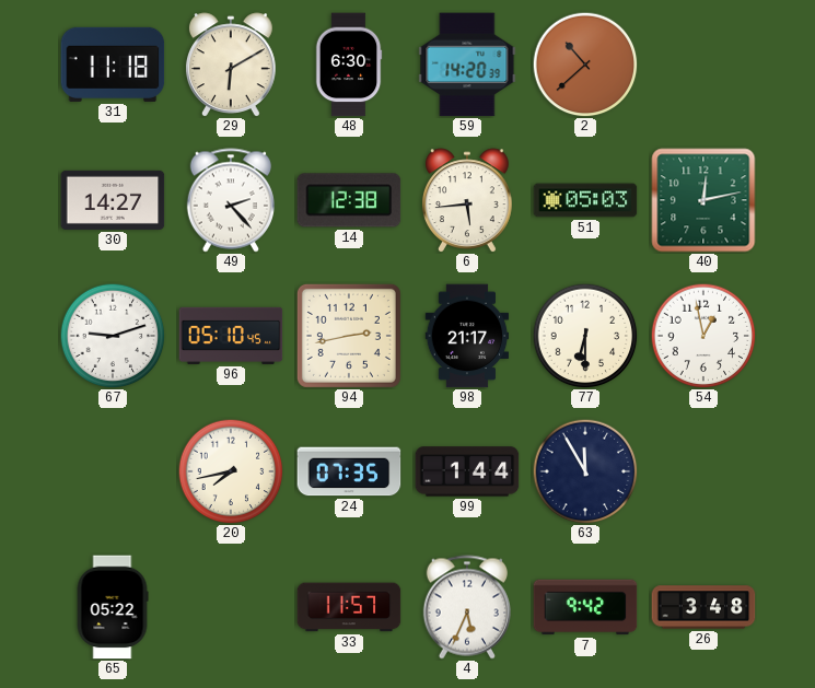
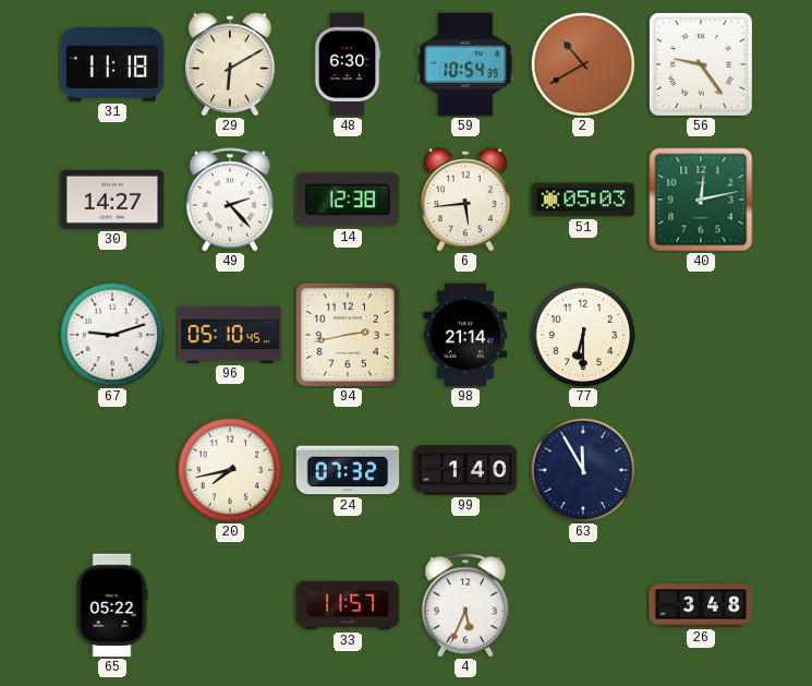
59: 14:20 -> 10:54
2: 10:38 -> 10:40
56: none -> 9:24
98: 21:17 -> 21:14
54: 12:58 -> none
24: 07:35 -> 07:32
99: 1:44 -> 1:40
7: 9:42 -> none
